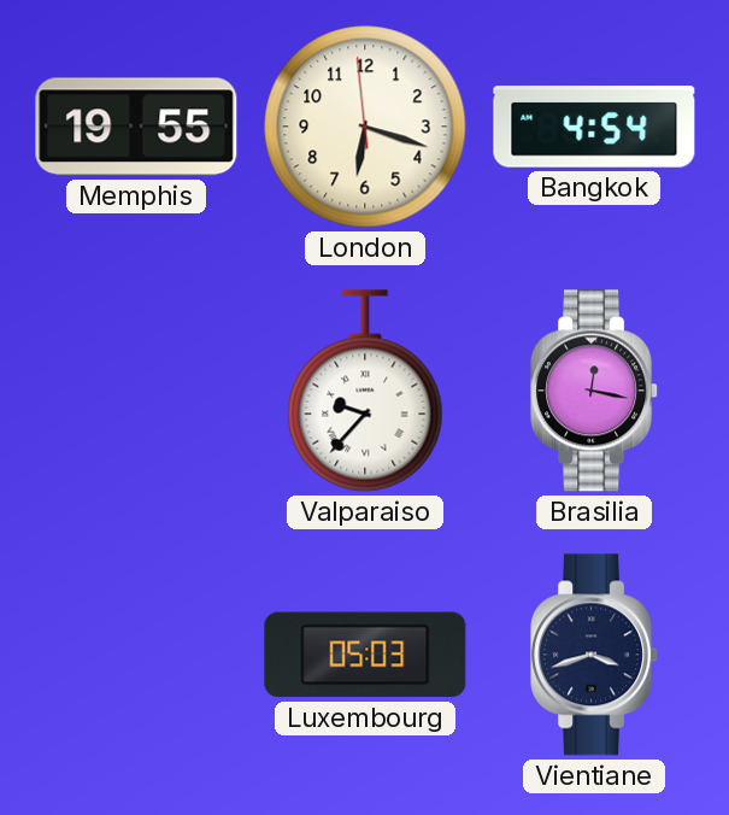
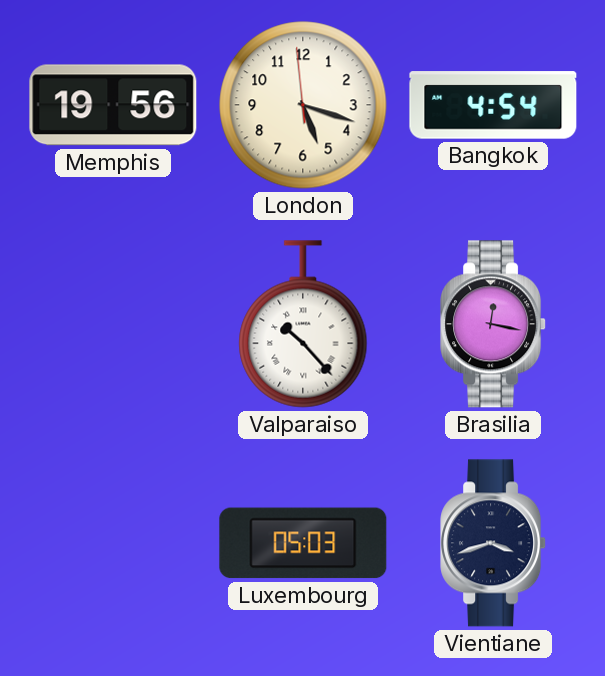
Memphis: 19:55 -> 19:56
London: 6:17 -> 5:17
Valparaiso: 9:37 -> 10:23
